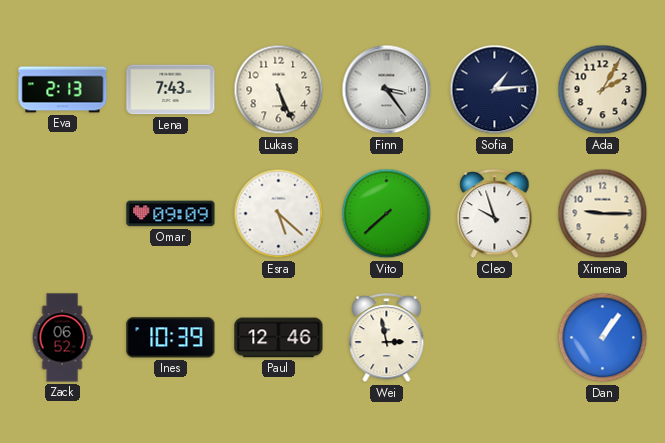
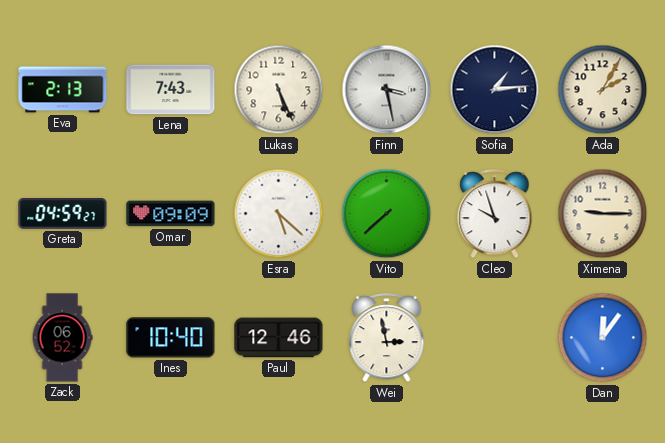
Finn: 3:24 -> 3:28
Greta: none -> 04:59
Ines: 10:39 -> 10:40
Dan: 1:06 -> 12:06
